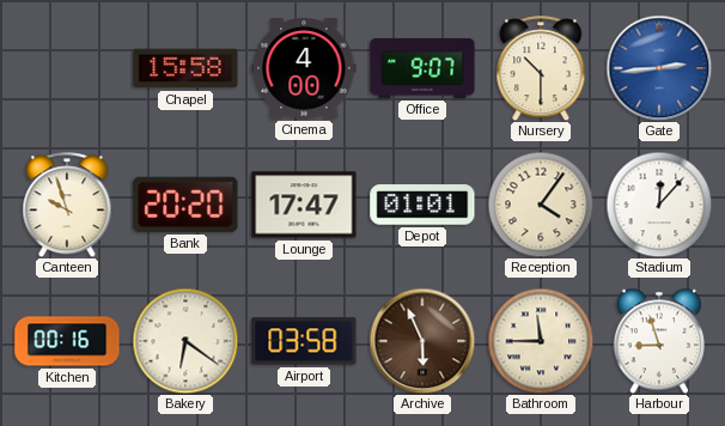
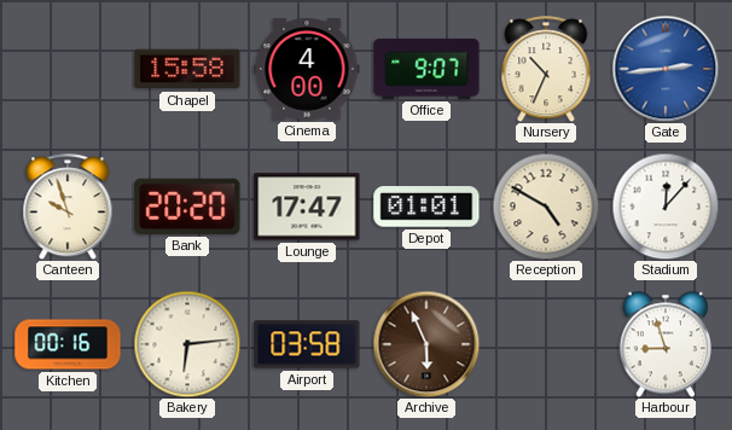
Nursery: 10:30 -> 10:34
Reception: 4:06 -> 4:50
Bakery: 6:21 -> 6:14
Bathroom: 11:45 -> none
